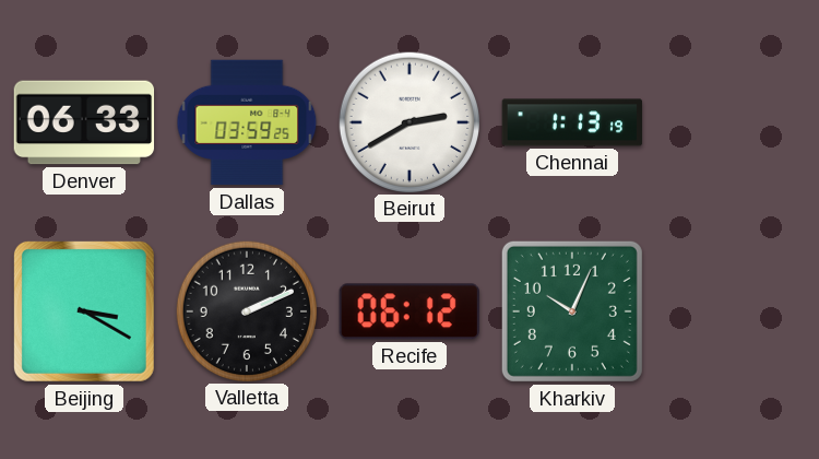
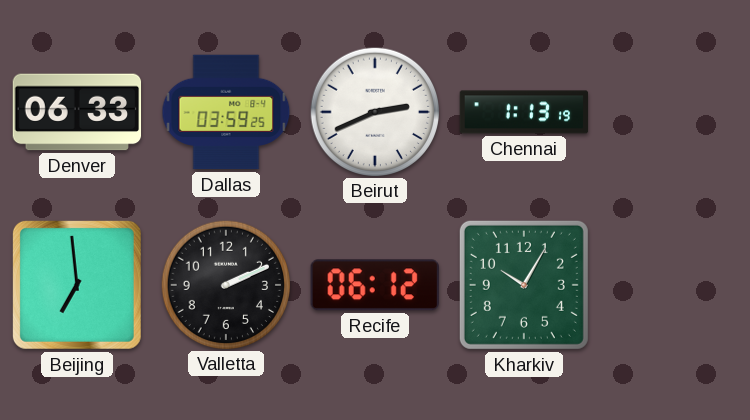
Beirut: 2:40 -> 2:41
Beijing: 3:20 -> 6:59
Kharkiv: 10:04 -> 10:05
